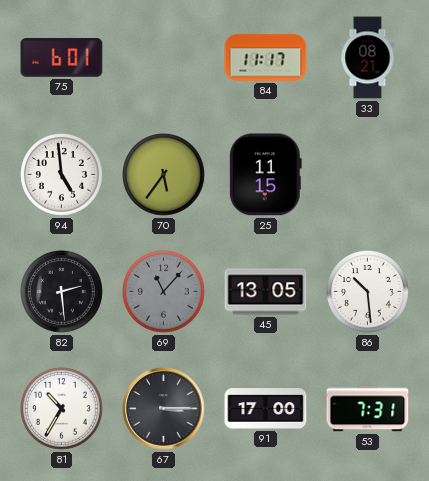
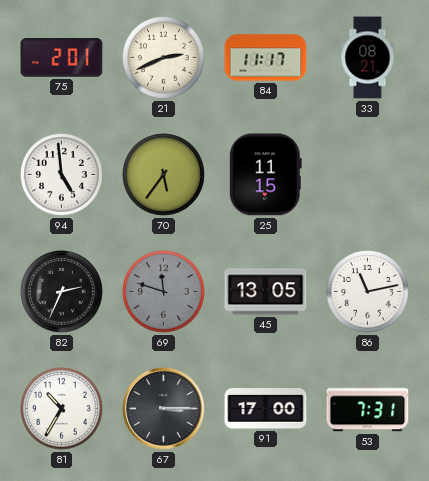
75: 6:01 -> 2:01
21: none -> 2:41
82: 2:29 -> 2:34
69: 11:07 -> 11:48
86: 10:29 -> 11:13
